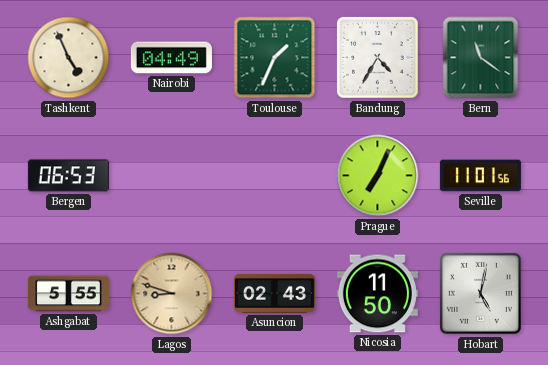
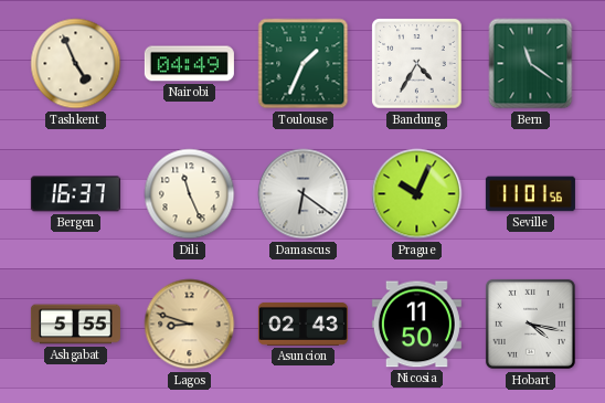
Bergen: 06:53 -> 16:37
Dili: none -> 11:26
Damascus: none -> 6:21
Prague: 7:04 -> 10:04
Hobart: 5:02 -> 4:17
